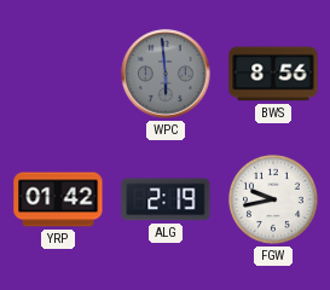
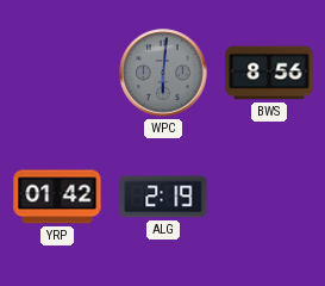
WPC: 5:59 -> 6:01
FGW: 9:43 -> none
